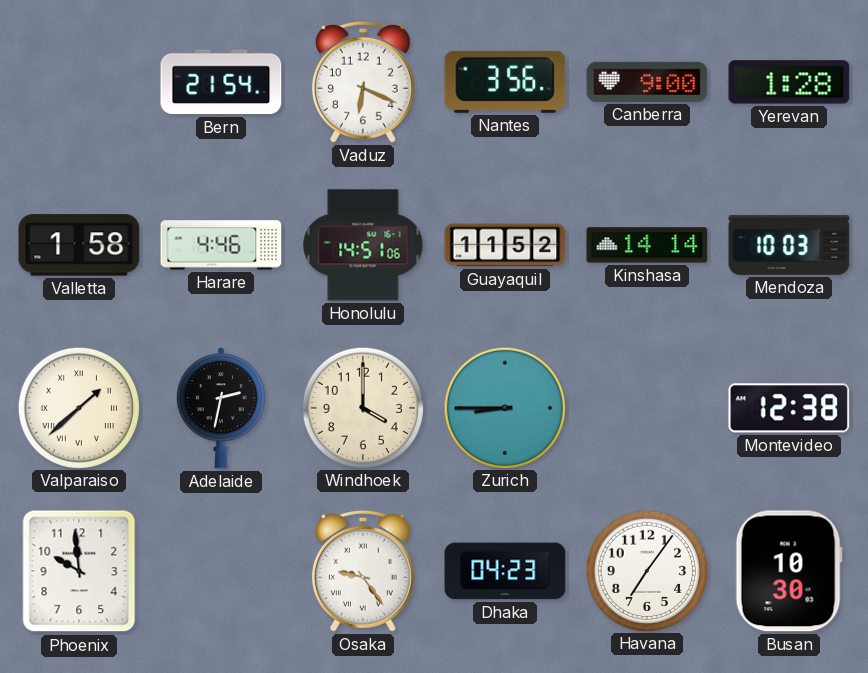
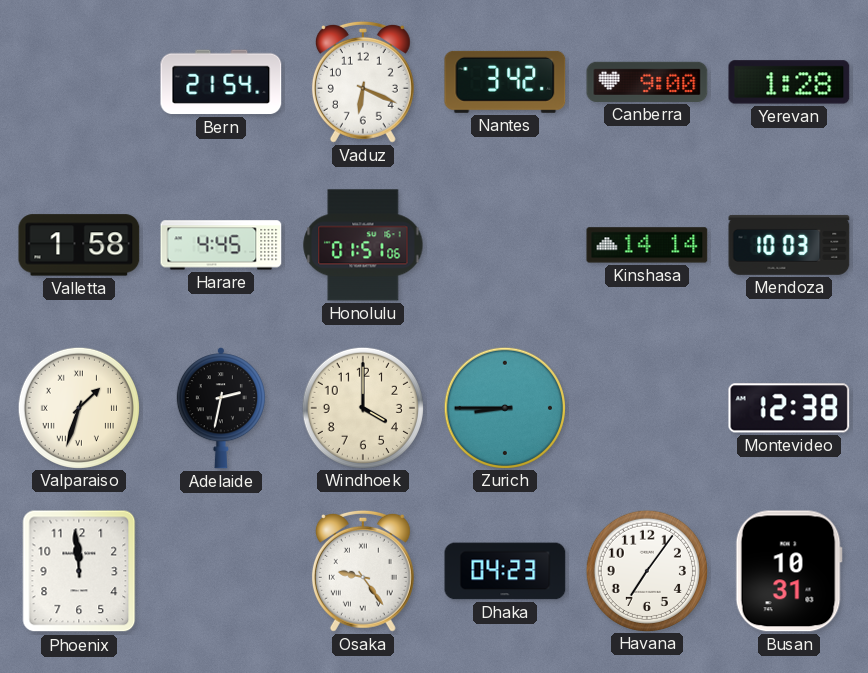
Nantes: 3:56 -> 3:42
Harare: 4:46 -> 4:45
Honolulu: 14:51 -> 01:51
Guayaquil: 11:52 -> none
Valparaiso: 1:38 -> 1:33
Phoenix: 9:59 -> 11:59
Busan: 10:30 -> 10:31
